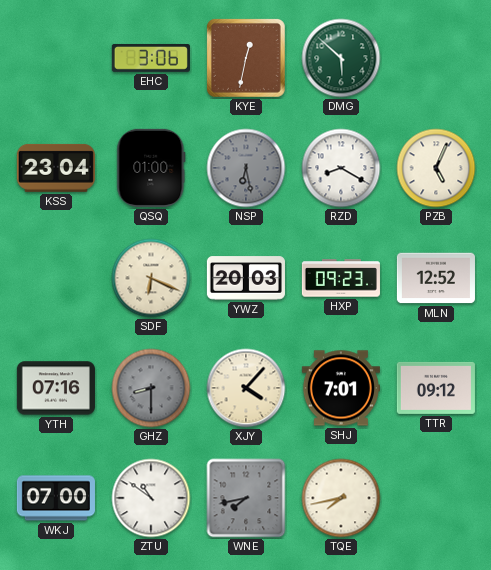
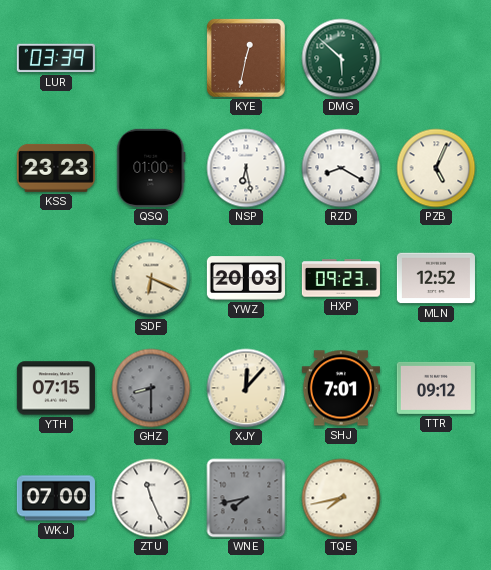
LUR: none -> 03:39
EHC: 3:06 -> none
KSS: 23:04 -> 23:23
NSP dial: grey -> white
YTH: 07:16 -> 07:15
XJY: 4:07 -> 12:07
ZTU: 10:51 -> 11:26
